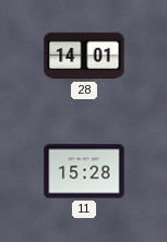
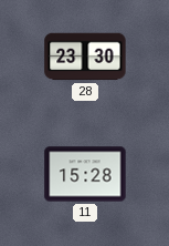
28: 14:01 -> 23:30
